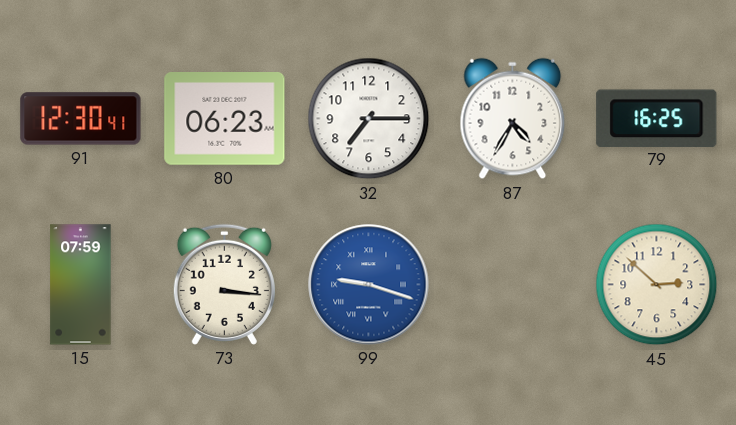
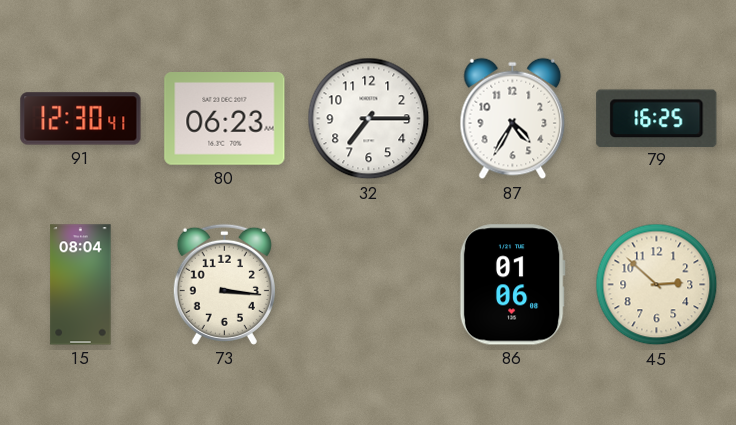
15: 07:59 -> 08:04
99: 9:18 -> none
86: none -> 01:06
